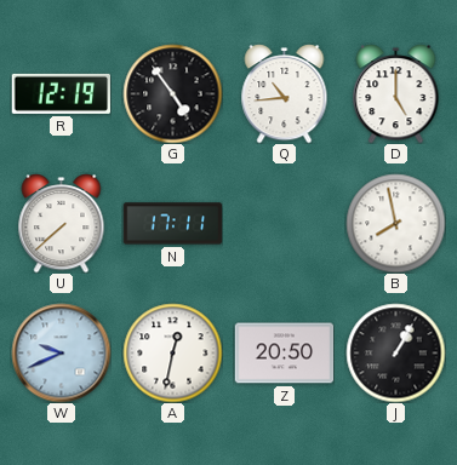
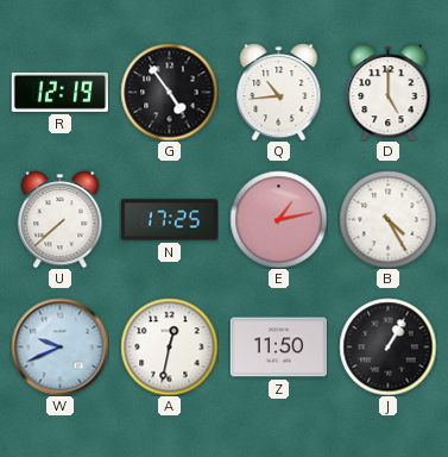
N: 17:11 -> 17:25
E: none -> 1:13
B: 7:58 -> 4:25
Z: 20:50 -> 11:50
